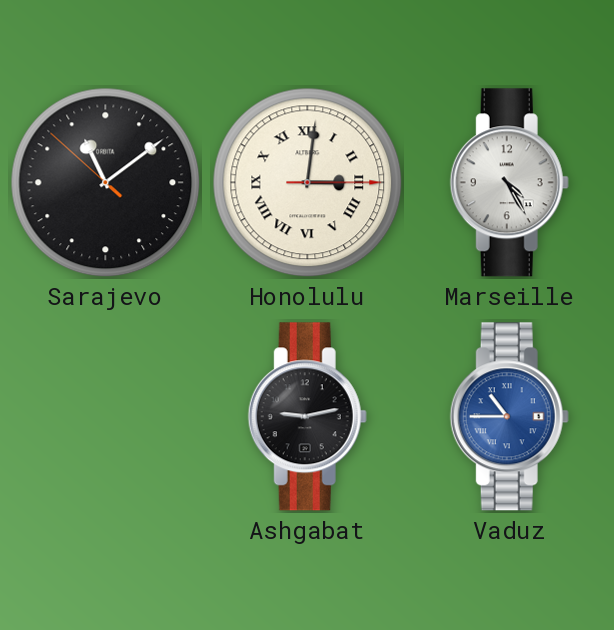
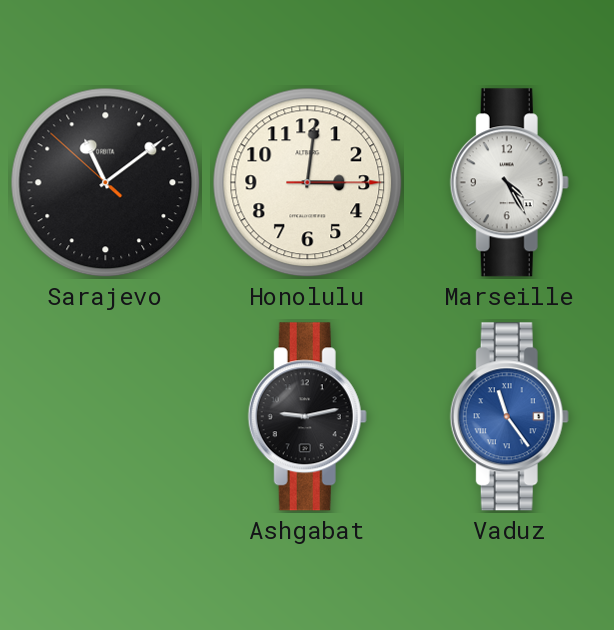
Honolulu numerals: Roman -> Arabic
Vaduz: 10:45 -> 11:24
